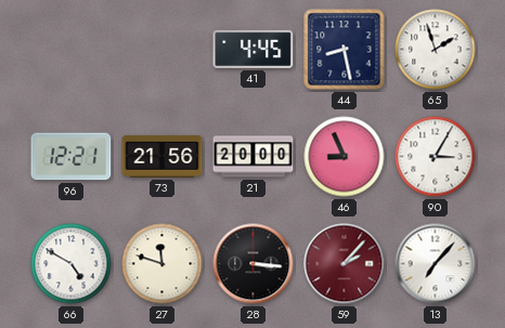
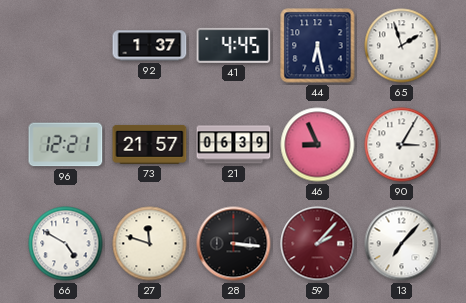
92: none -> 1:37
44: 8:28 -> 6:28
73: 21:56 -> 21:57
21: 20:00 -> 06:39
